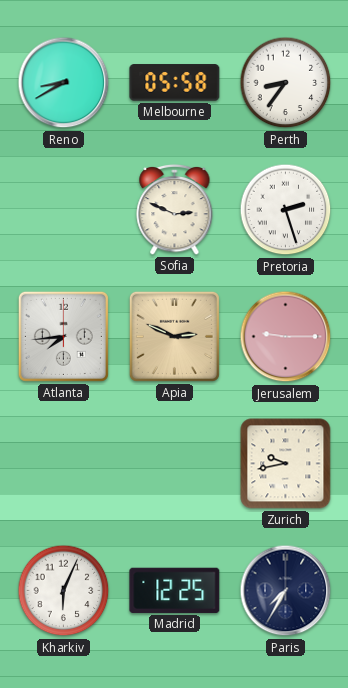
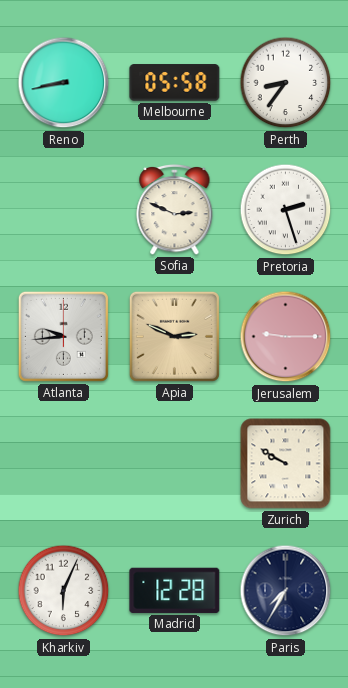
Reno: 8:40 -> 8:43
Atlanta: 7:44 -> 9:44
Zurich: 9:43 -> 9:50
Madrid: 12:25 -> 12:28
